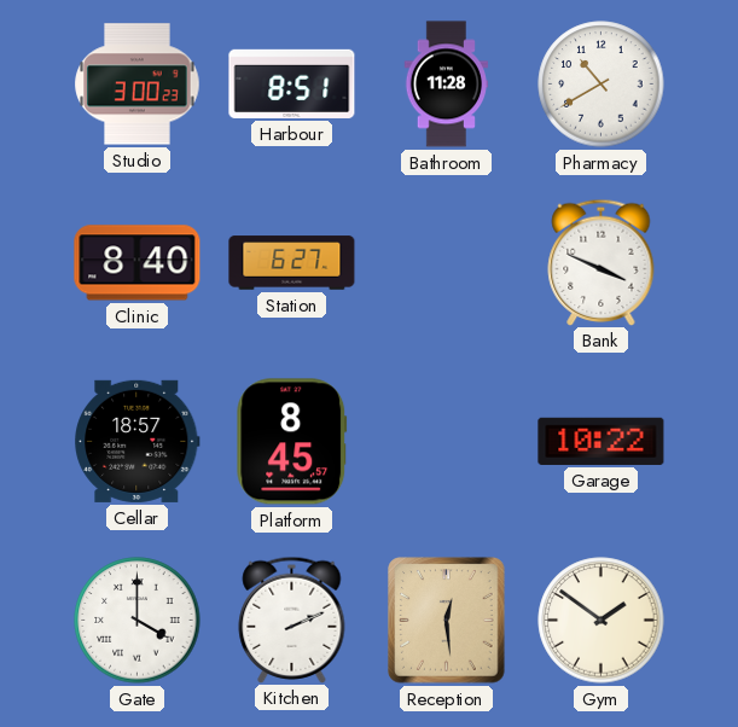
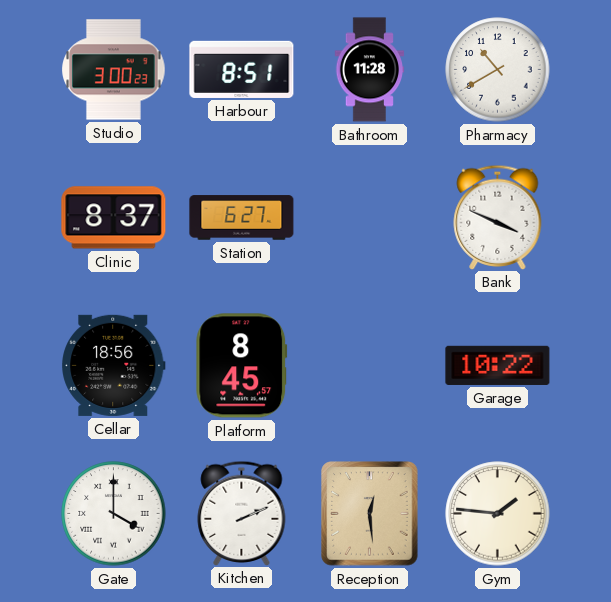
Clinic: 8:40 -> 8:37
Cellar: 18:57 -> 18:56
Gym: 1:51 -> 1:46
